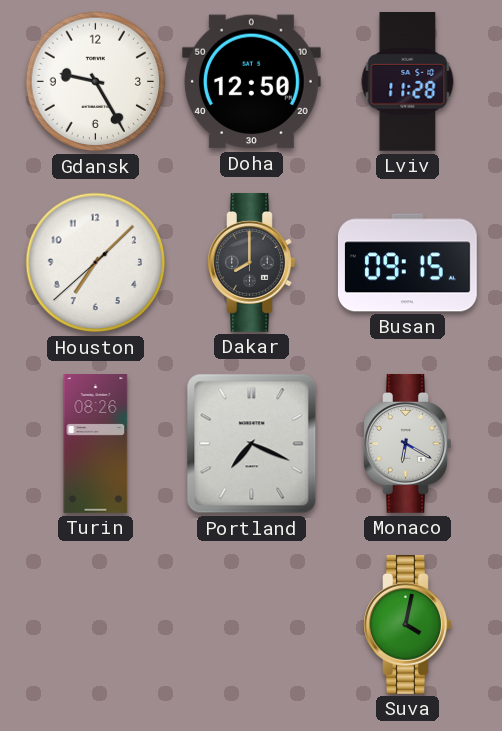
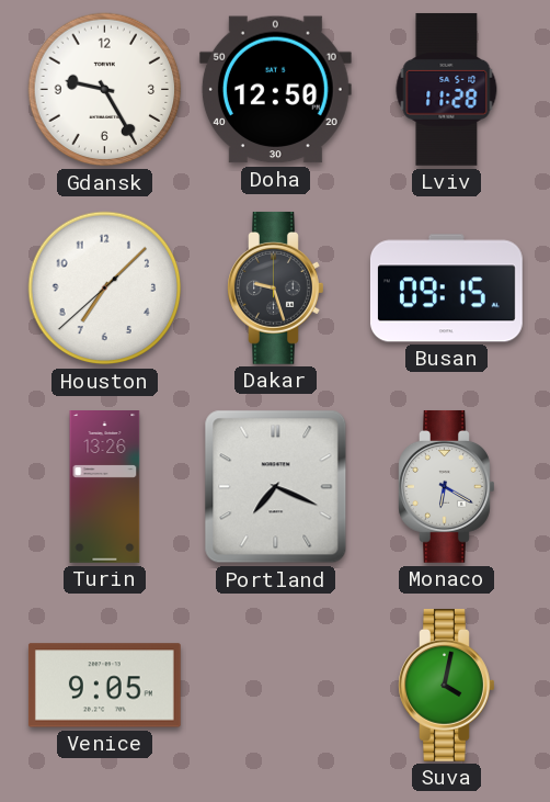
Dakar: 8:00 -> 9:27
Turin: 08:26 -> 13:26
Venice: none -> 9:05
